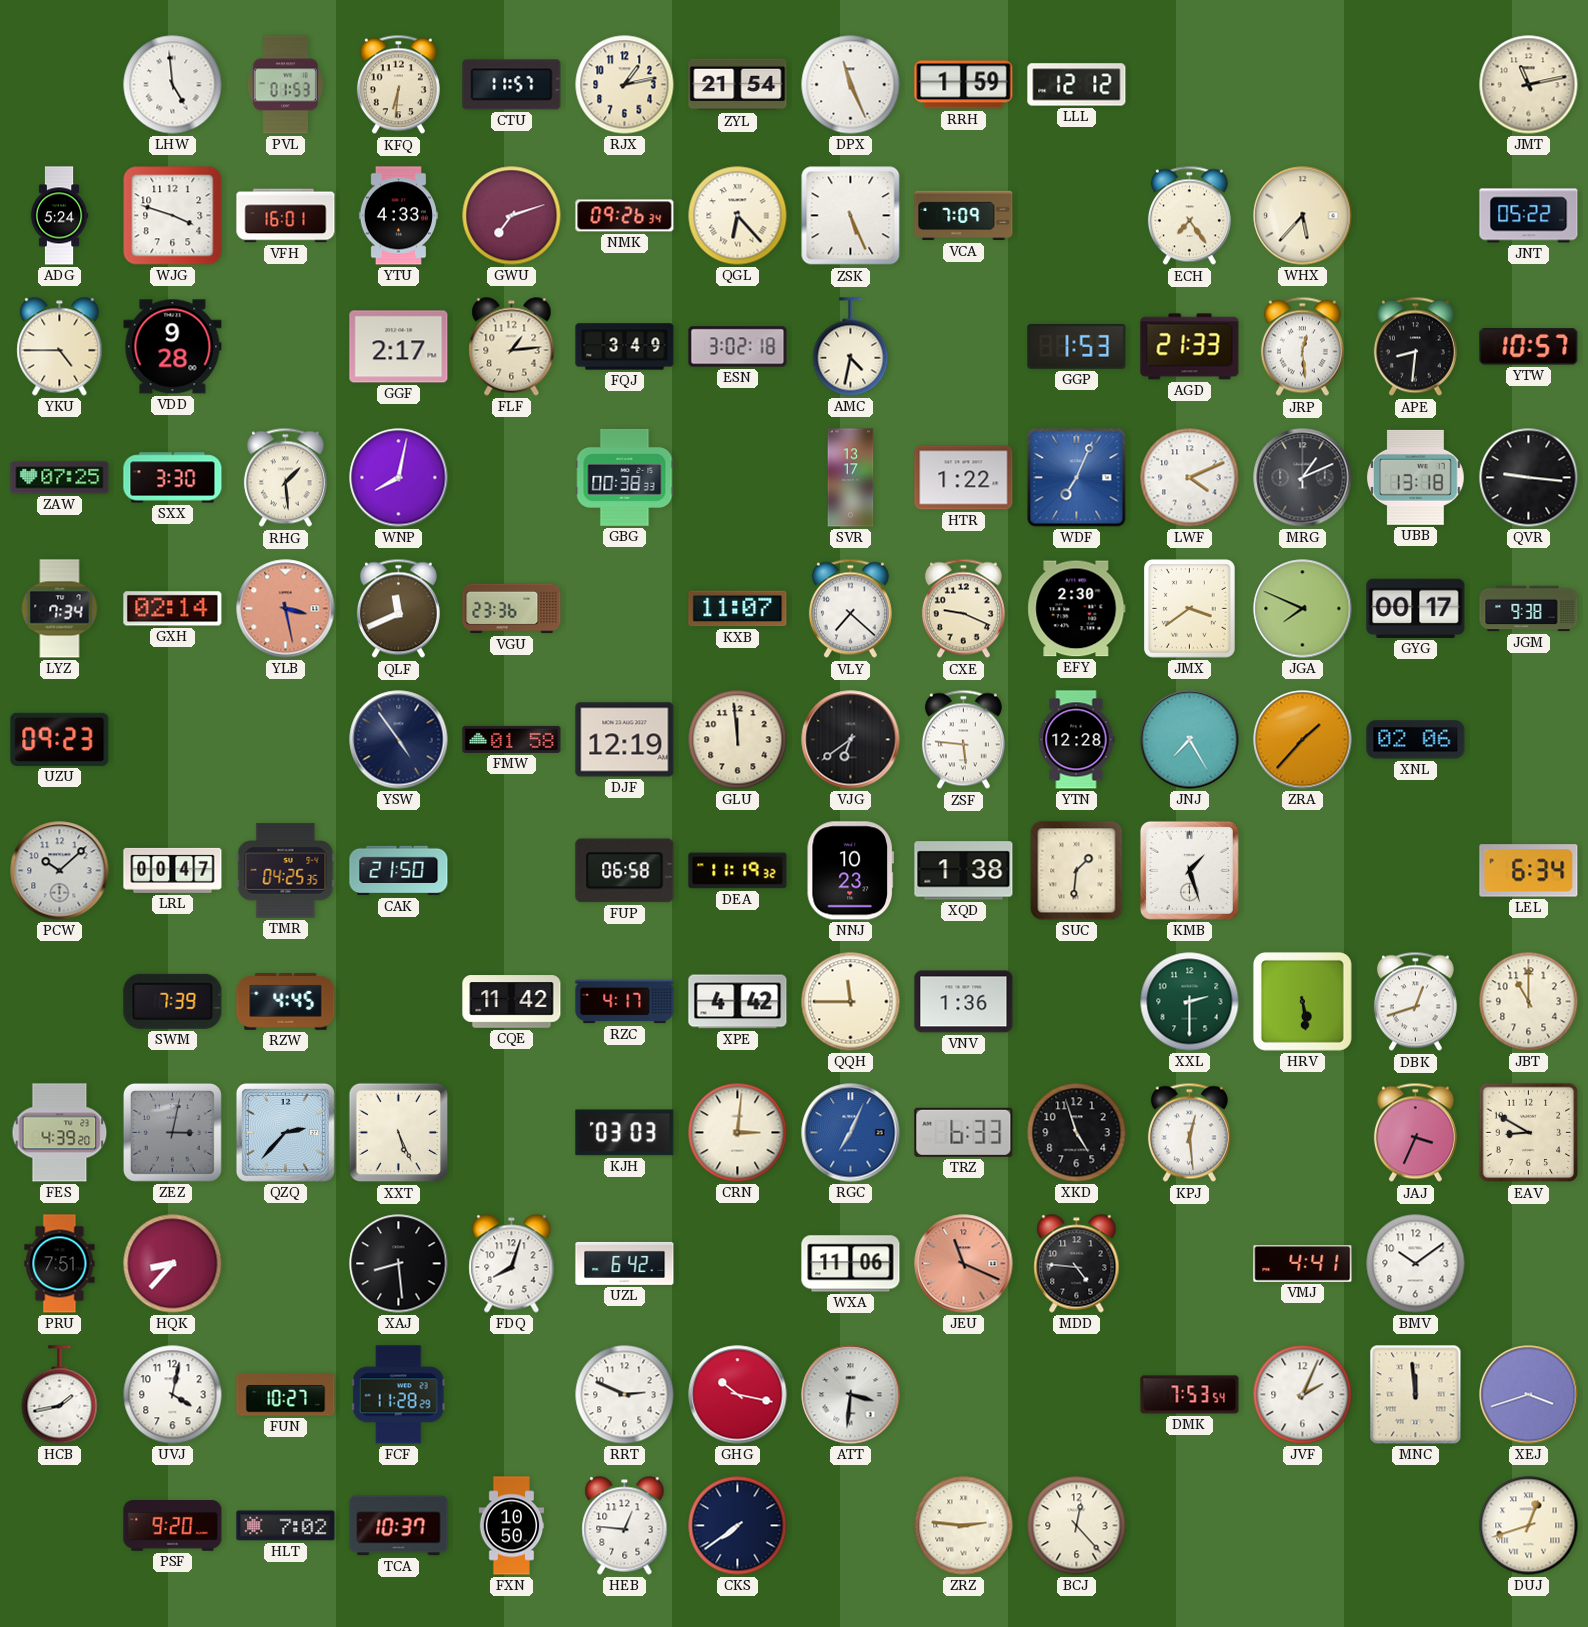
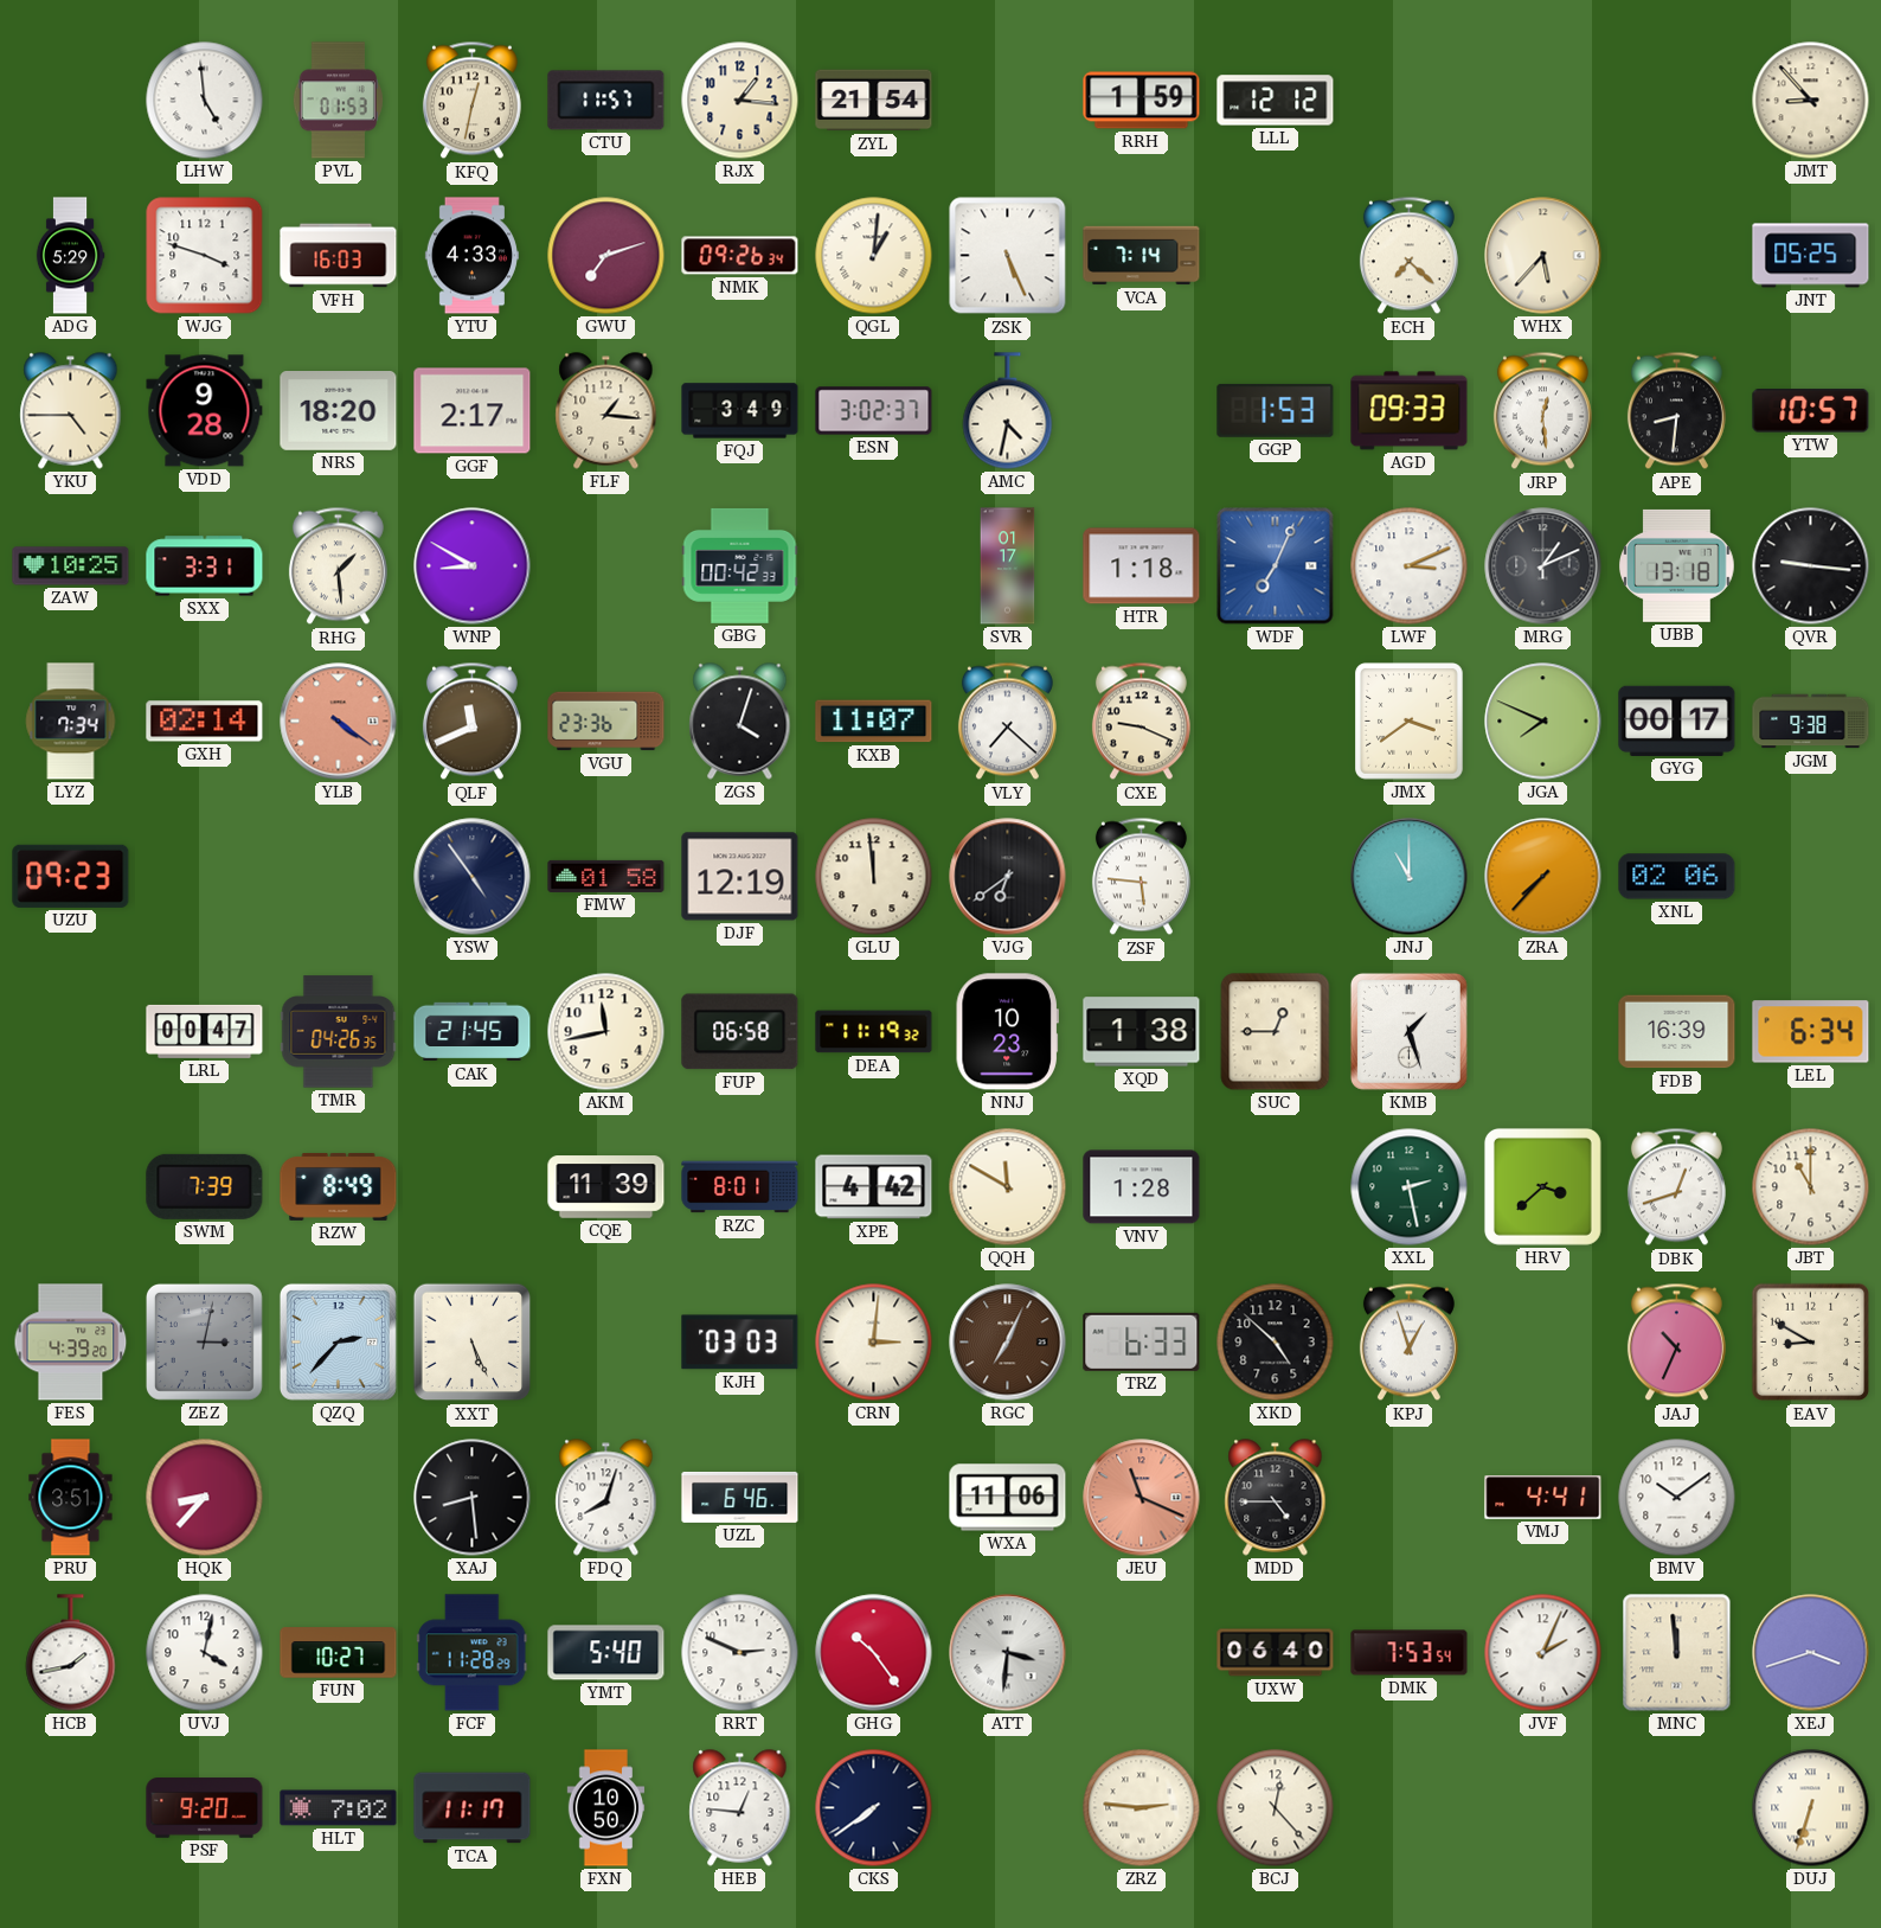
KFQ: 6:31 -> 12:32
RJX: 1:13 -> 1:16
DPX: 11:26 -> none
JMT: 11:13 -> 8:53
ADG: 5:24 -> 5:29
VFH: 16:01 -> 16:03
QGL: 6:23 -> 1:01
VCA: 7:09 -> 7:14
ECH: 7:24 -> 7:22
JNT: 05:22 -> 05:25
NRS: none -> 18:20
FLF: 1:14 -> 1:16
ESN: 3:02:18 -> 3:02:37
AGD: 21:33 -> 09:33
ZAW: 07:25 -> 10:25
SXX: 3:30 -> 3:31
WNP: 8:02 -> 8:50
GBG: 00:38 -> 00:42
SVR: 13:17 -> 01:17
HTR: 1:22 -> 1:18
LWF: 4:11 -> 3:11
YLB: 3:28 -> 4:21
ZGS: none -> 4:03
EFY: 2:30 -> none
YTN: 12:28 -> none
JNJ: 7:25 -> 11:00
ZRA: 1:37 -> 7:37
PCW: 10:08 -> none
TMR: 04:25 -> 04:26
CAK: 21:50 -> 21:45
AKM: none -> 11:43
SUC: 1:31 -> 12:45
FDB: none -> 16:39
RZW: 4:45 -> 8:49
CQE: 11:42 -> 11:39
RZC: 4:17 -> 8:01
QQH: 11:45 -> 11:50
VNV: 1:36 -> 1:28
XXL: 2:30 -> 2:28
HRV: 5:29 -> 3:38
RGC dial: blue -> brown
XKD: 4:57 -> 4:52
KPJ: 12:29 -> 12:57
JAJ: 3:34 -> 10:34
PRU: 7:51 -> 3:51
UZL: 6:42 -> 6:46
MDD: 4:46 -> 4:45
YMT: none -> 5:40
GHG: 10:17 -> 10:24
UXW: none -> 06:40
TCA: 10:37 -> 11:17
DUJ: 12:42 -> 6:33
